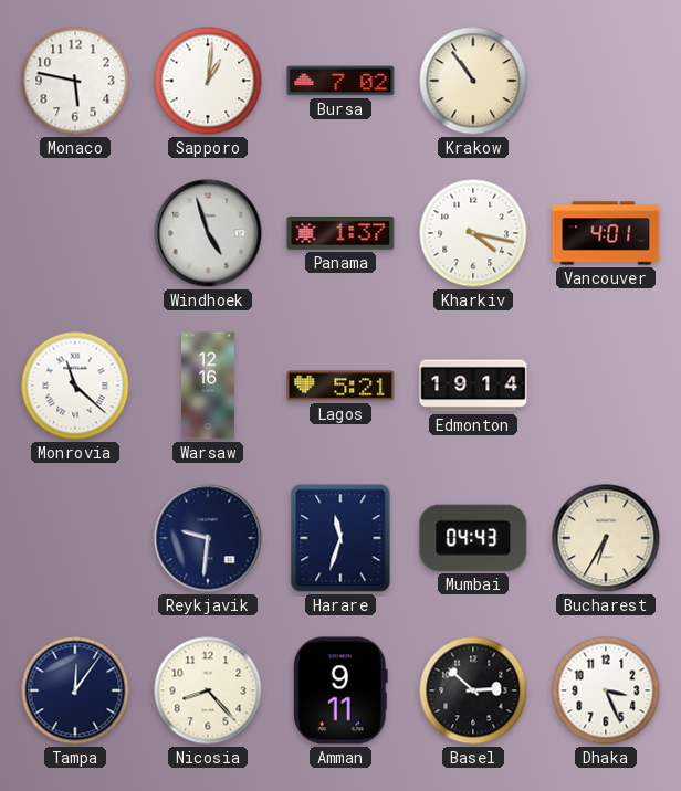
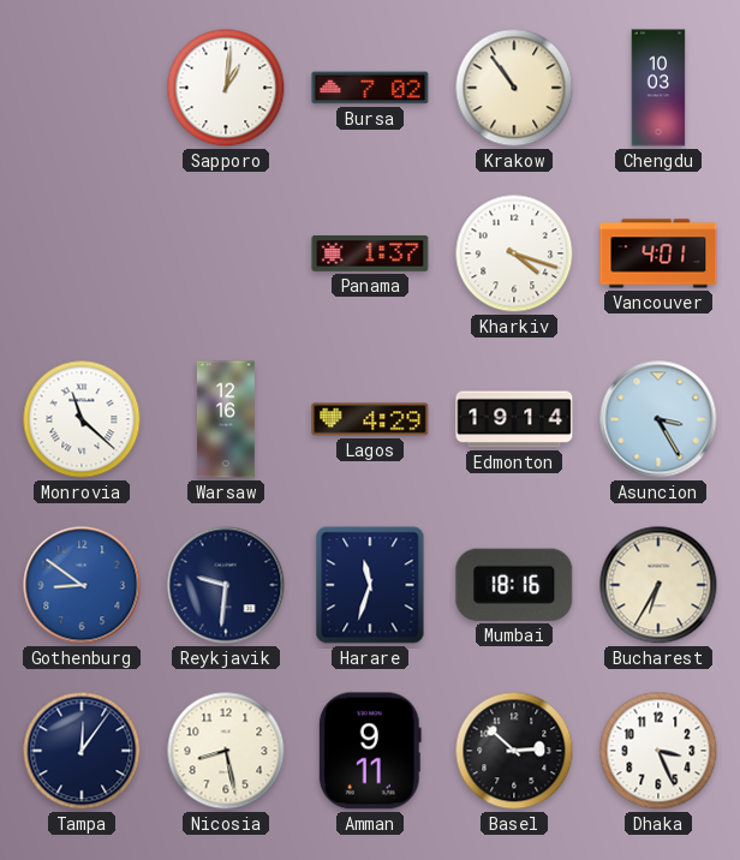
Monaco: 5:47 -> none
Chengdu: none -> 10:03
Windhoek: 4:57 -> none
Kharkiv: 4:17 -> 4:18
Lagos: 5:21 -> 4:29
Asuncion: none -> 3:25
Gothenburg: none -> 8:51
Mumbai: 04:43 -> 18:16
Nicosia: 8:23 -> 8:28
